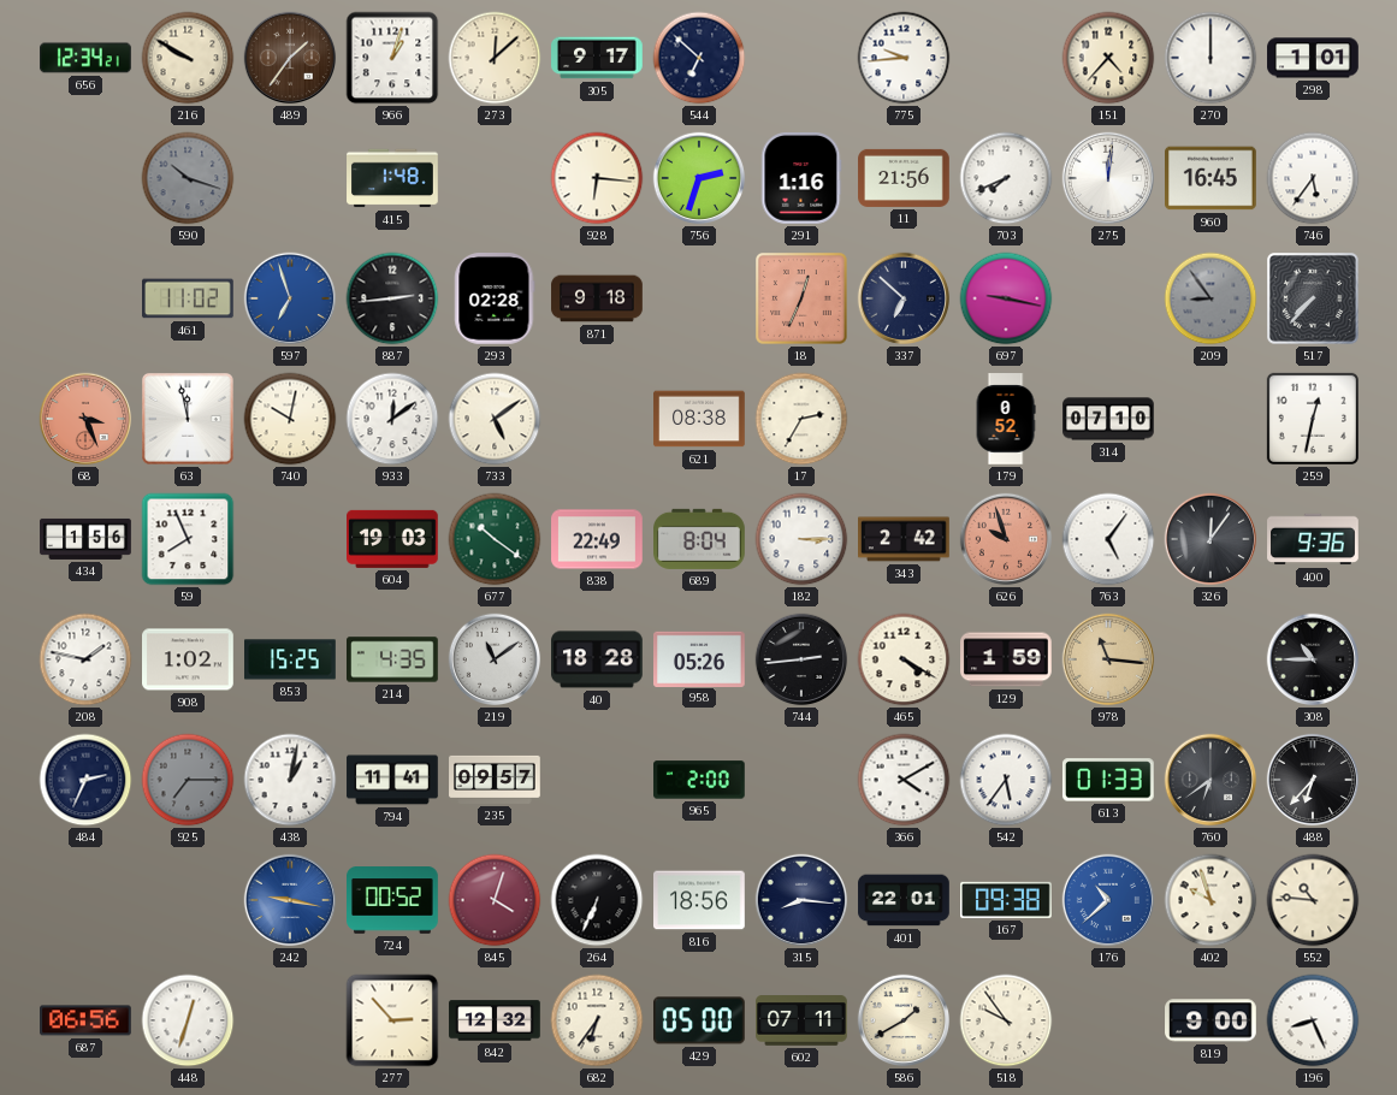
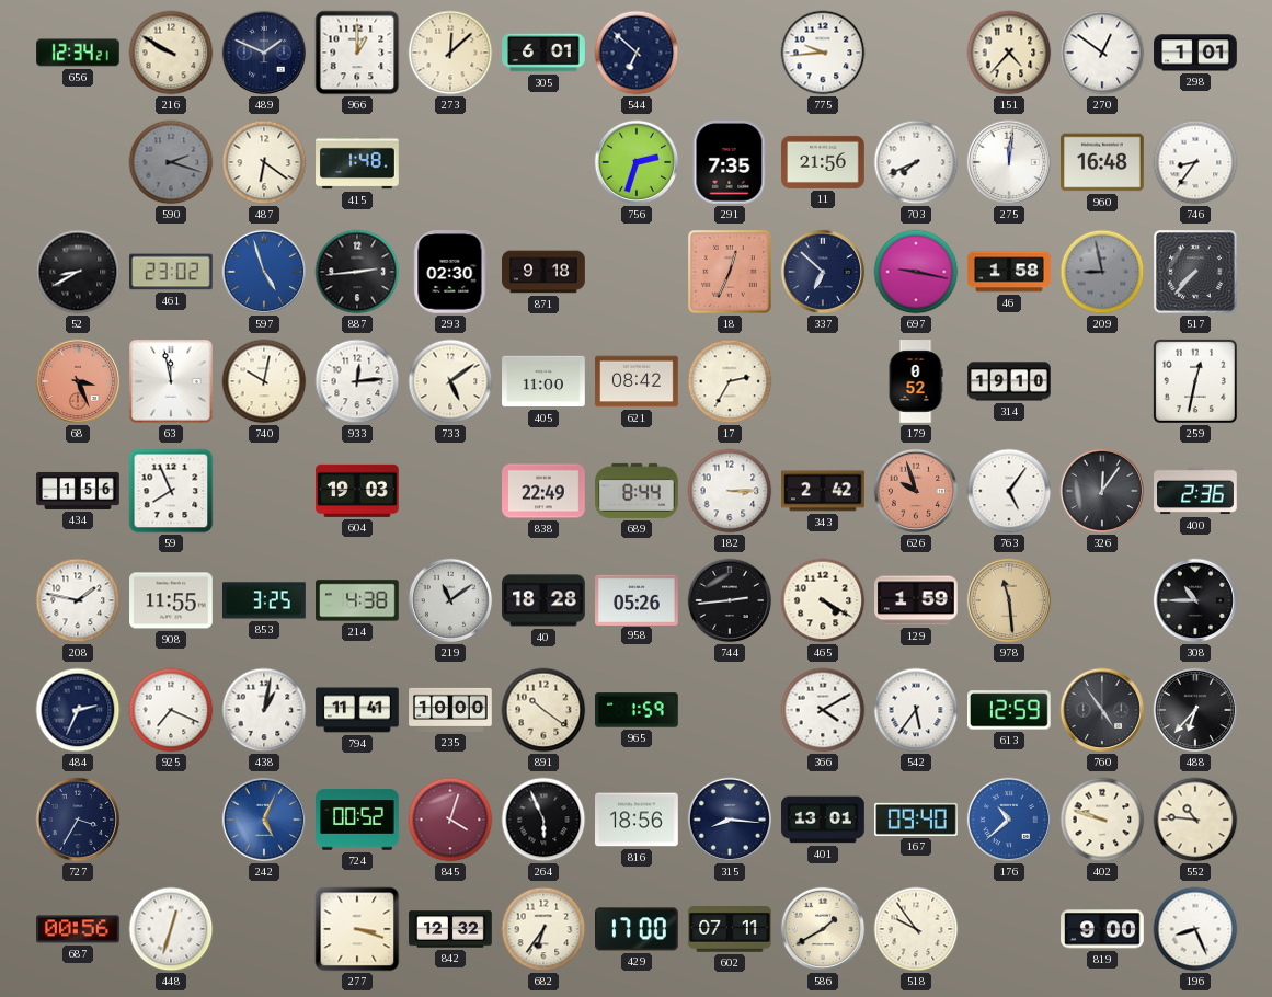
489: 1:36 -> 1:49
489 dial: brown -> navy
966: 1:03 -> 1:00
305: 9:17 -> 6:01
270: 12:00 -> 12:51
590: 10:18 -> 2:18
487: none -> 6:21
928: 6:16 -> none
291: 1:16 -> 7:35
960: 16:45 -> 16:48
746: 5:36 -> 8:36
52: none -> 8:40
461: 11:02 -> 23:02
597: 6:57 -> 4:57
293: 02:28 -> 02:30
46: none -> 1:58
209: 8:54 -> 8:58
933: 12:09 -> 12:14
405: none -> 11:00
621: 08:38 -> 08:42
314: 07:10 -> 19:10
677: 10:21 -> none
689: 8:04 -> 8:44
400: 9:36 -> 2:36
908: 1:02 -> 11:55
853: 15:25 -> 3:25
214: 4:35 -> 4:38
978: 11:16 -> 11:29
925: 7:15 -> 7:19
925 dial: grey -> white
235: 09:57 -> 10:00
891: none -> 10:21
965: 2:00 -> 1:59
613: 01:33 -> 12:59
760: 6:39 -> 4:54
727: none -> 3:35
242: 9:17 -> 5:04
264: 6:34 -> 5:56
401: 22:01 -> 13:01
167: 09:38 -> 09:40
402: 9:57 -> 9:48
687: 06:56 -> 00:56
277: 2:53 -> 3:18
429: 05:00 -> 17:00
